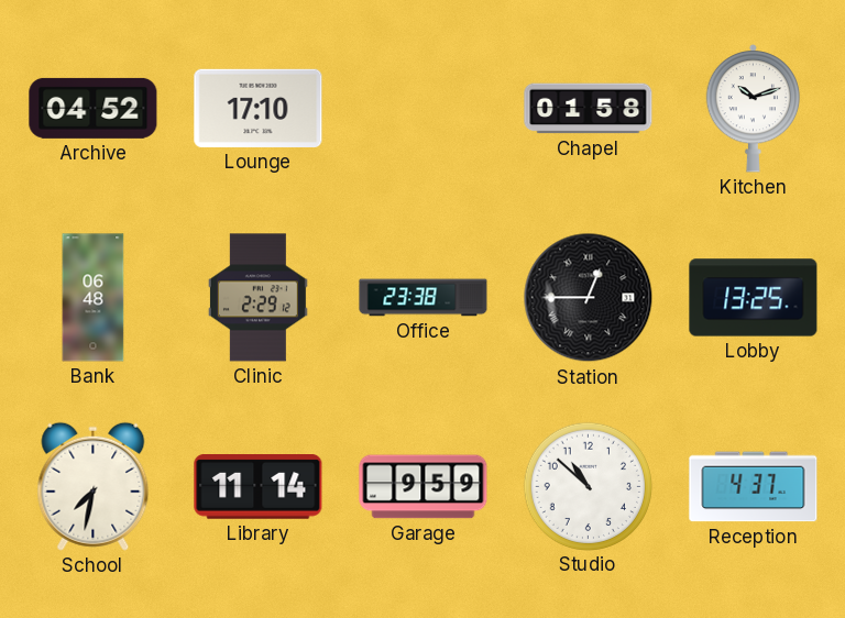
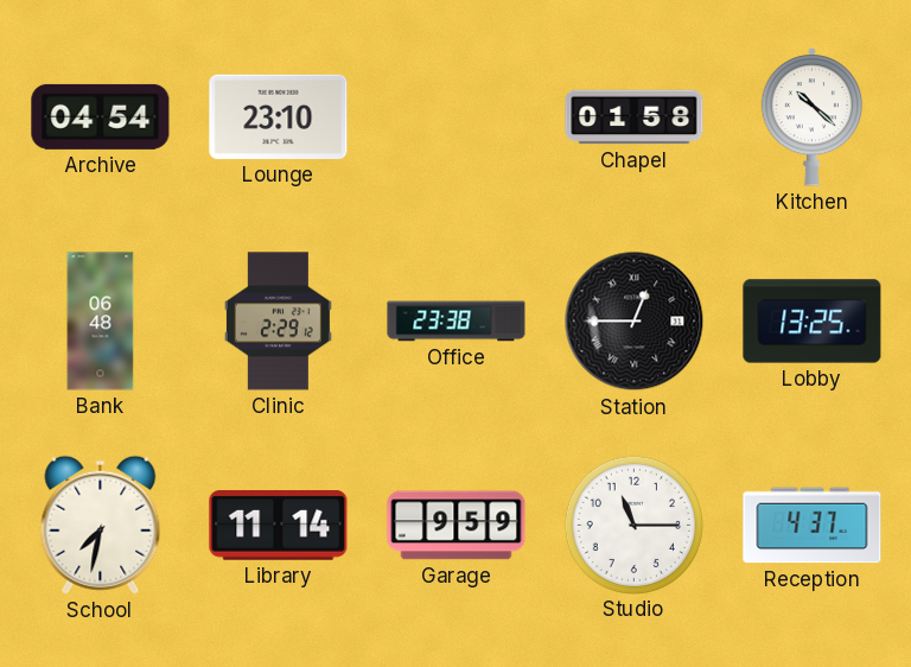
Archive: 04:52 -> 04:54
Lounge: 17:10 -> 23:10
Kitchen: 10:12 -> 10:22
Studio: 10:52 -> 11:15
